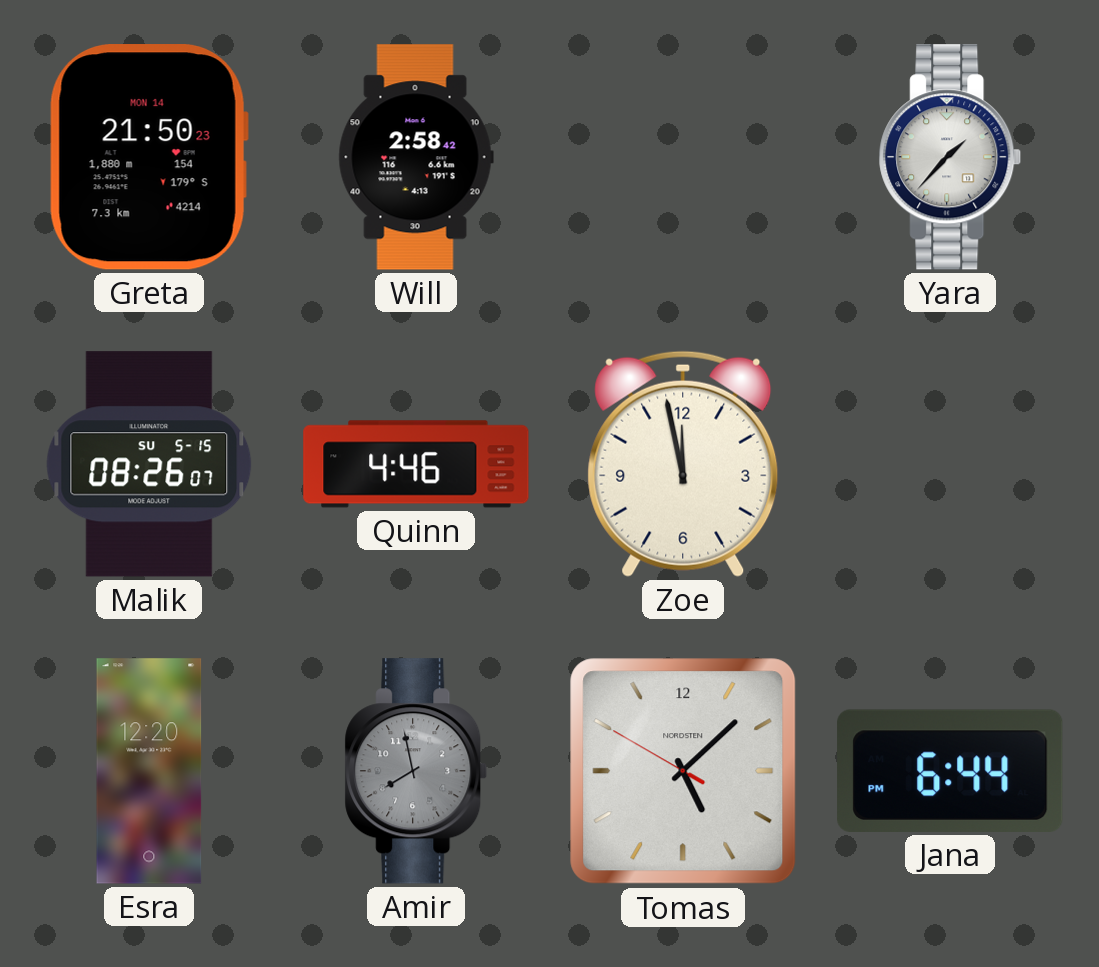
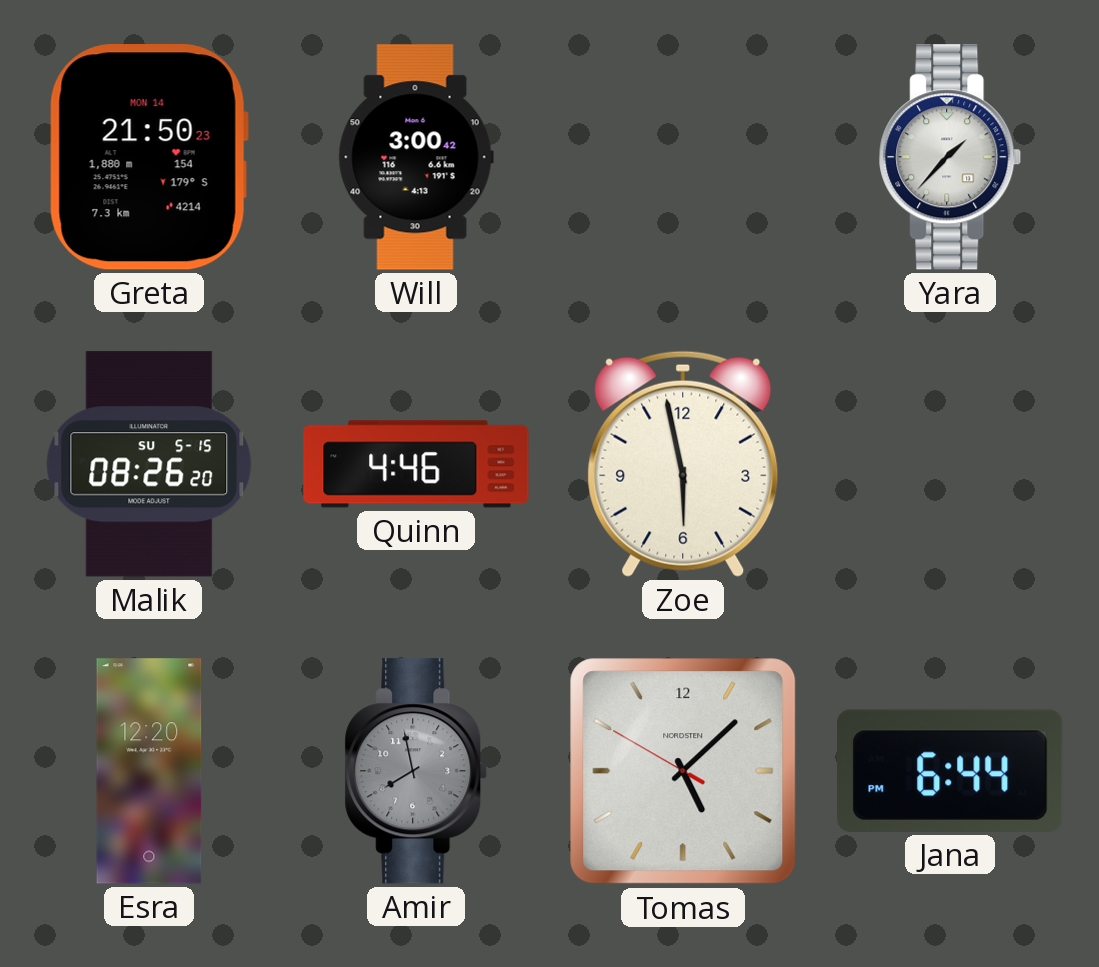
Will: 2:58 -> 3:00
Malik: 08:26:07 -> 08:26:20
Zoe: 11:58 -> 5:58
